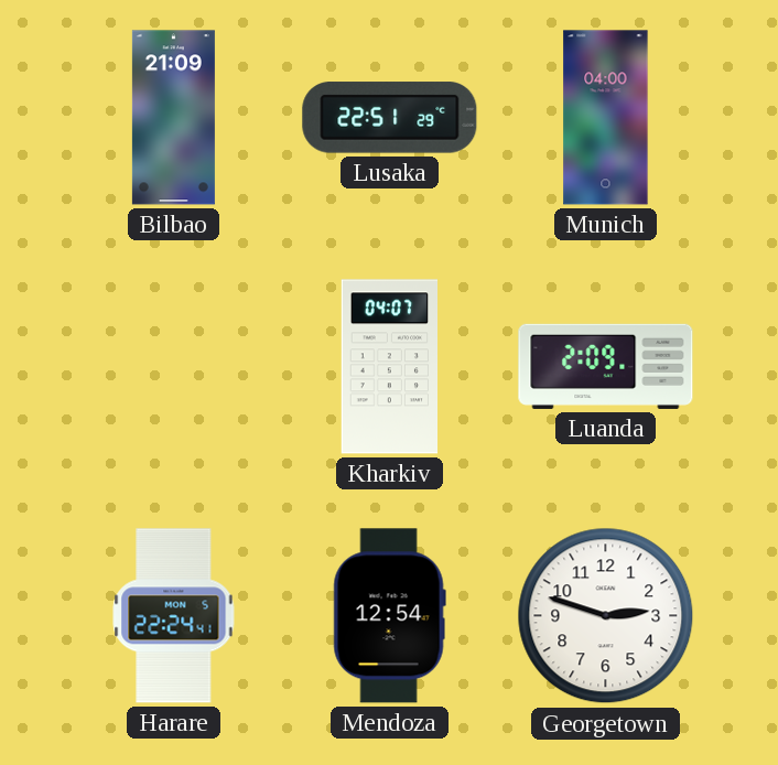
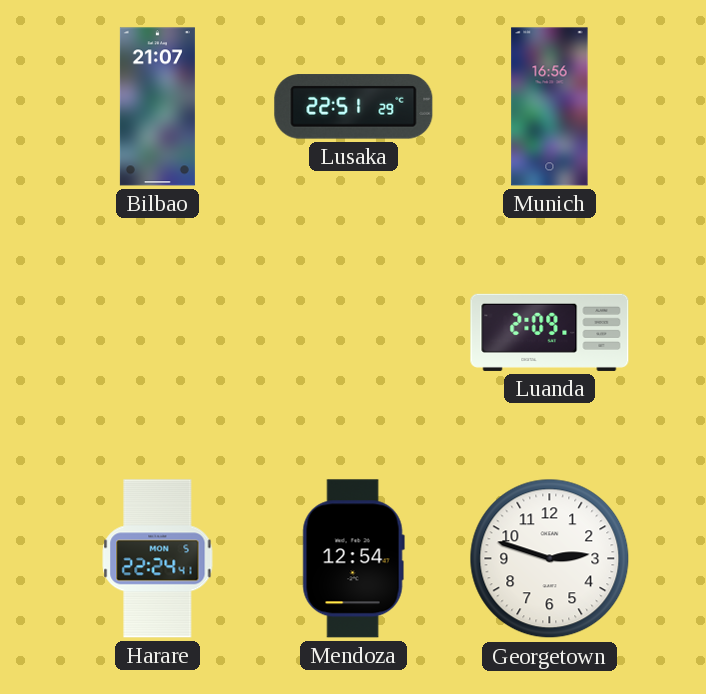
Bilbao: 21:09 -> 21:07
Munich: 04:00 -> 16:56
Kharkiv: 04:07 -> none
